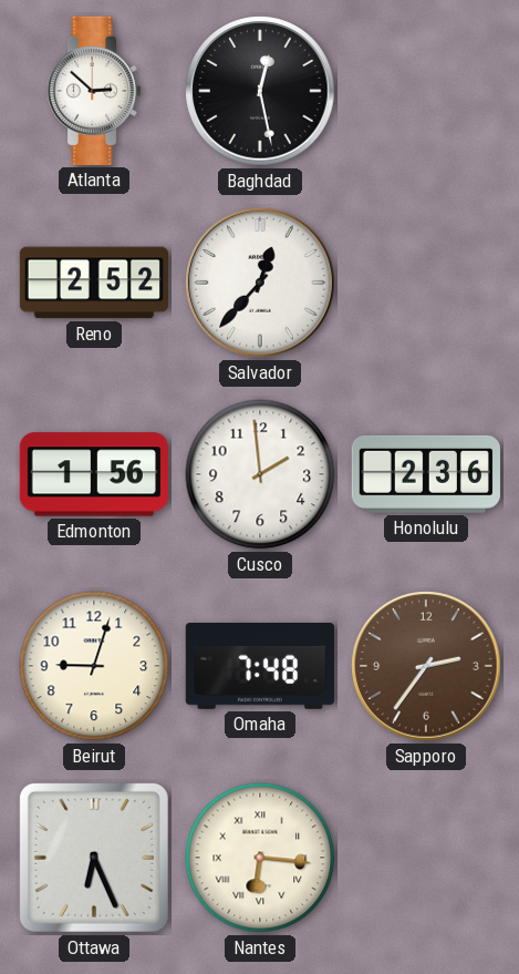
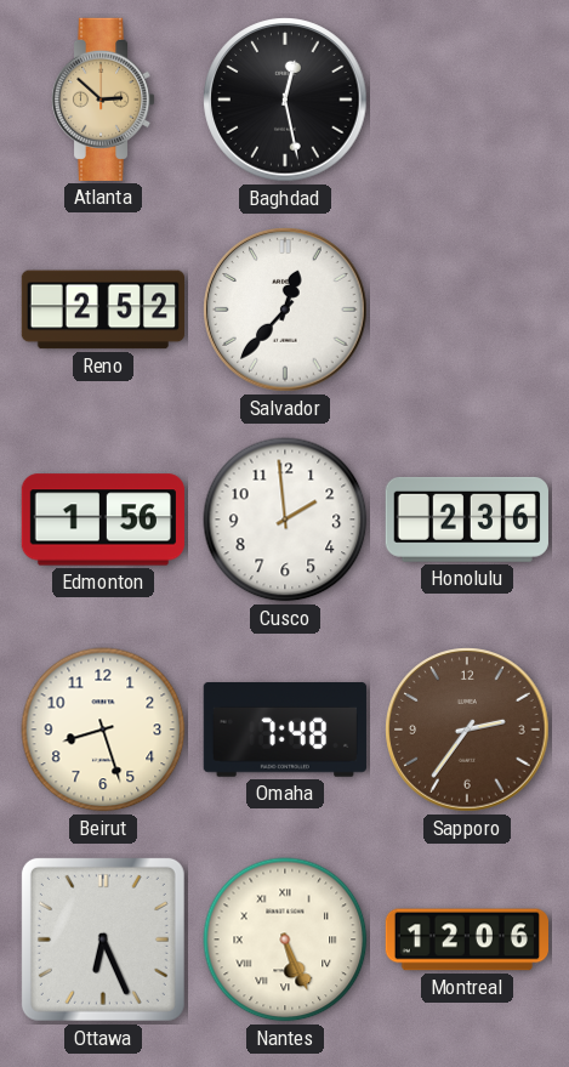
Atlanta dial: white -> champagne
Beirut: 9:03 -> 8:27
Nantes: 6:16 -> 5:26
Montreal: none -> 12:06
